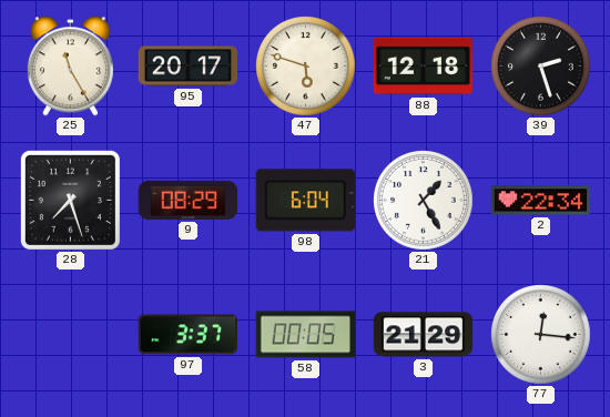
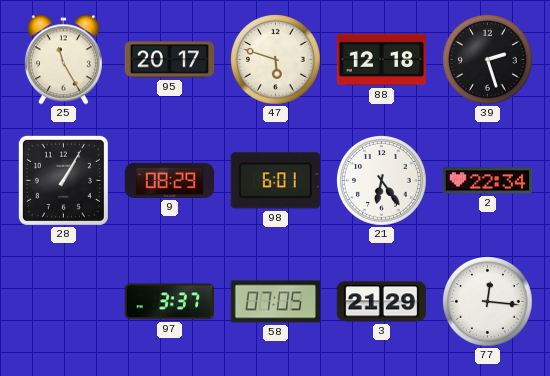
28: 7:27 -> 1:05
98: 6:04 -> 6:01
21: 1:25 -> 6:24
58: 00:05 -> 07:05
